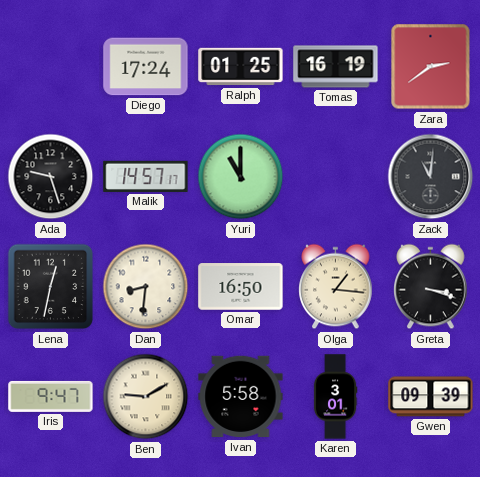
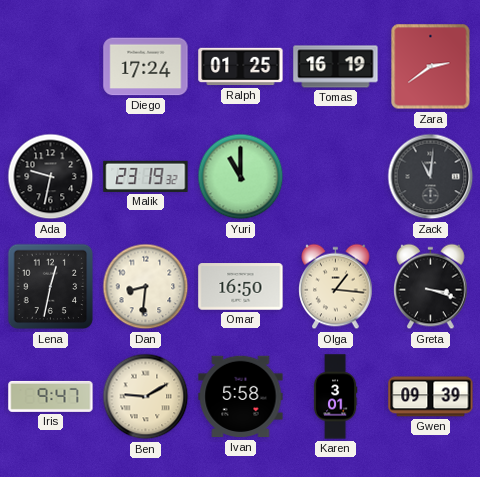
Ada: 9:27 -> 9:32
Malik: 14:57 -> 23:19
